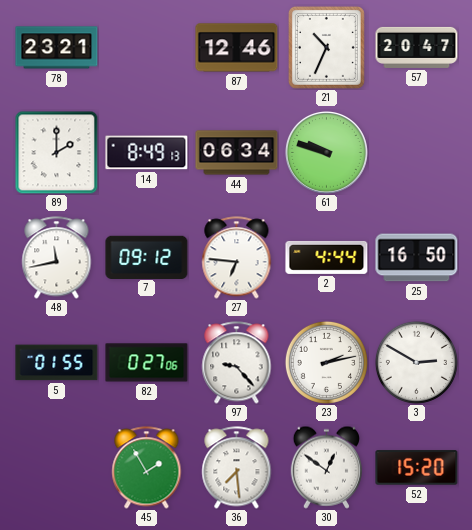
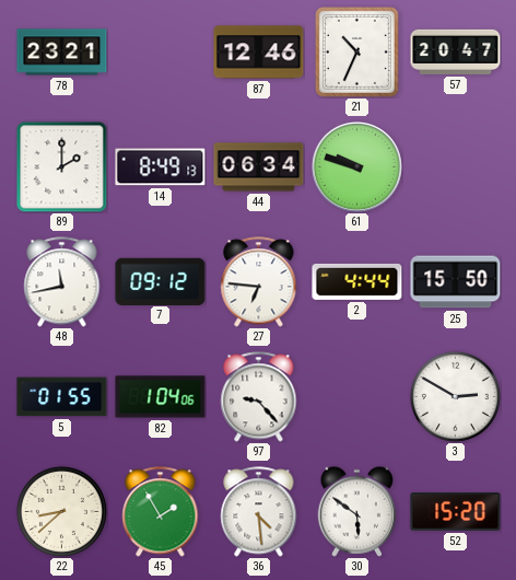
25: 16:50 -> 15:50
82: 0:27 -> 1:04
23: 2:13 -> none
22: none -> 8:38
36: 7:29 -> 4:29
30: 12:51 -> 5:51
